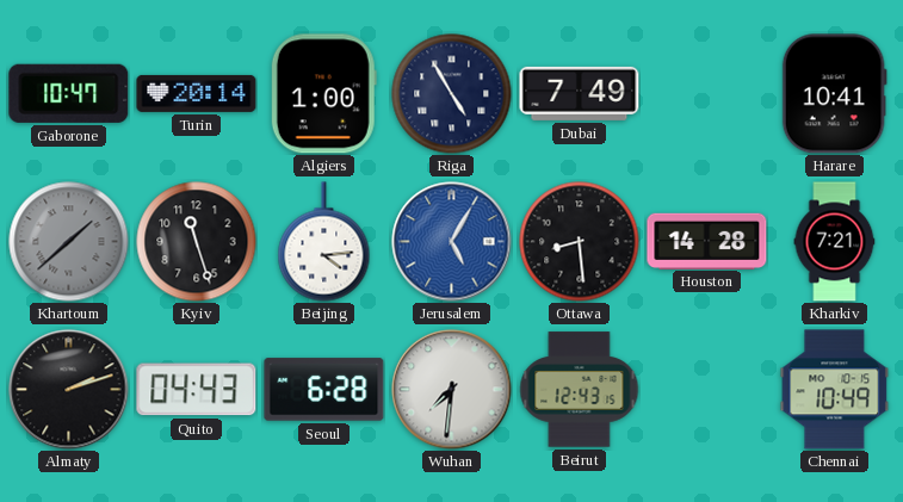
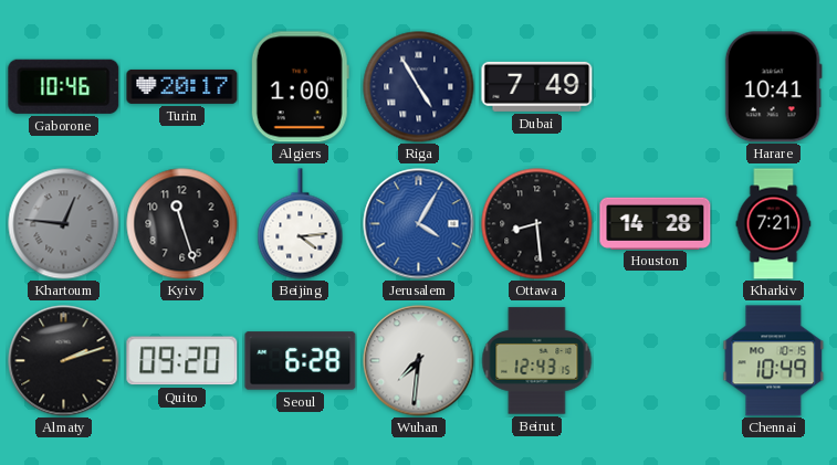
Gaborone: 10:47 -> 10:46
Turin: 20:14 -> 20:17
Khartoum: 1:38 -> 12:46
Jerusalem: 5:05 -> 4:05
Quito: 04:43 -> 09:20
